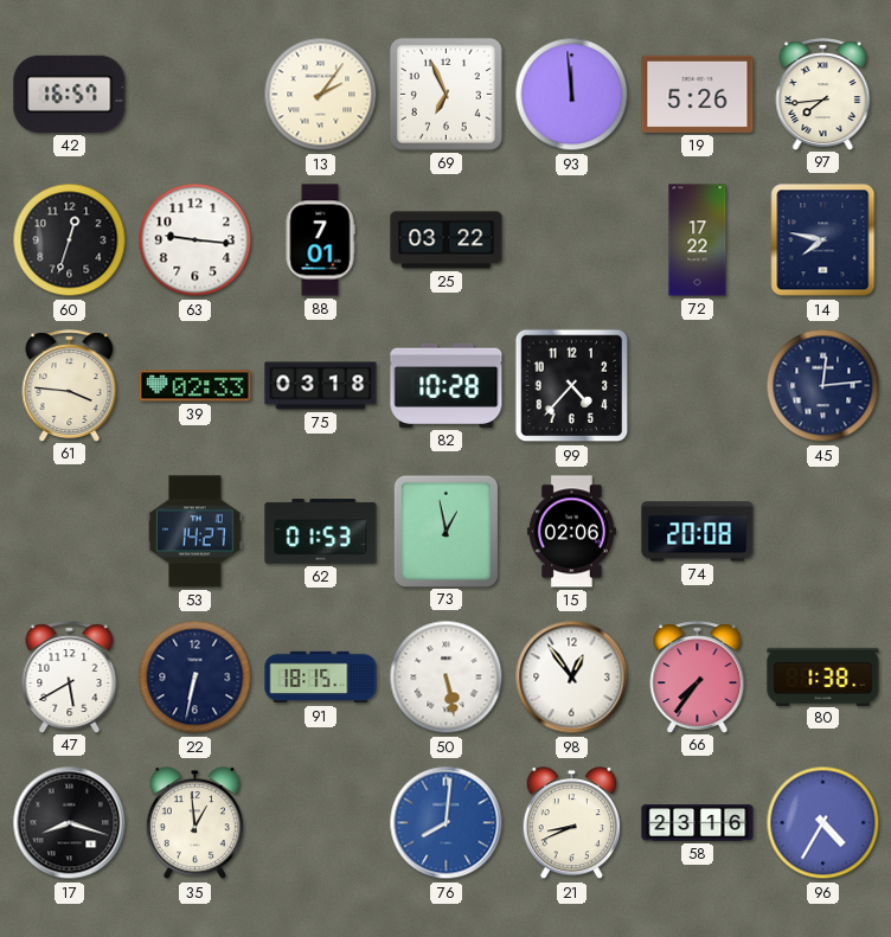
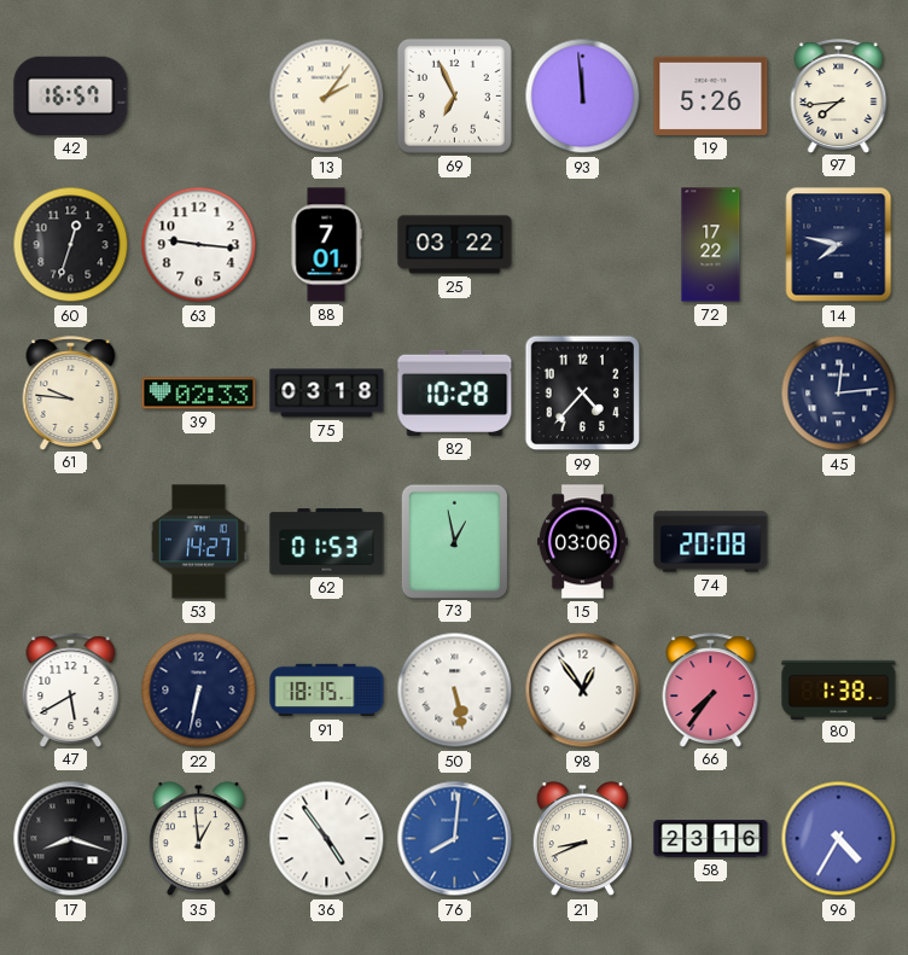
61: 3:46 -> 9:46
15: 02:06 -> 03:06
36: none -> 4:54
